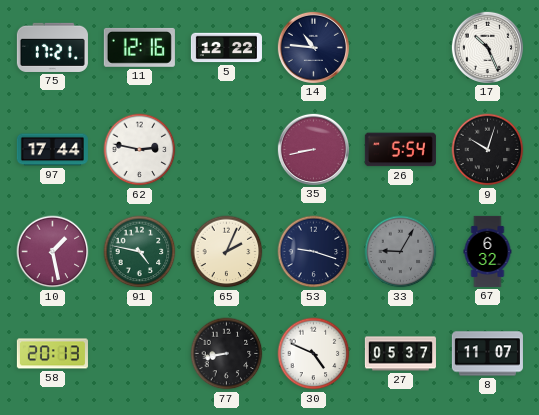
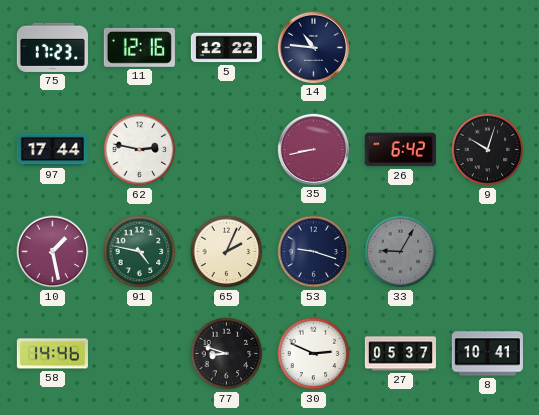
75: 17:21 -> 17:23
17: 10:26 -> none
26: 5:54 -> 6:42
67: 6:32 -> none
58: 20:13 -> 14:46
77: 8:43 -> 8:48
30: 4:49 -> 2:49
8: 11:07 -> 10:41
